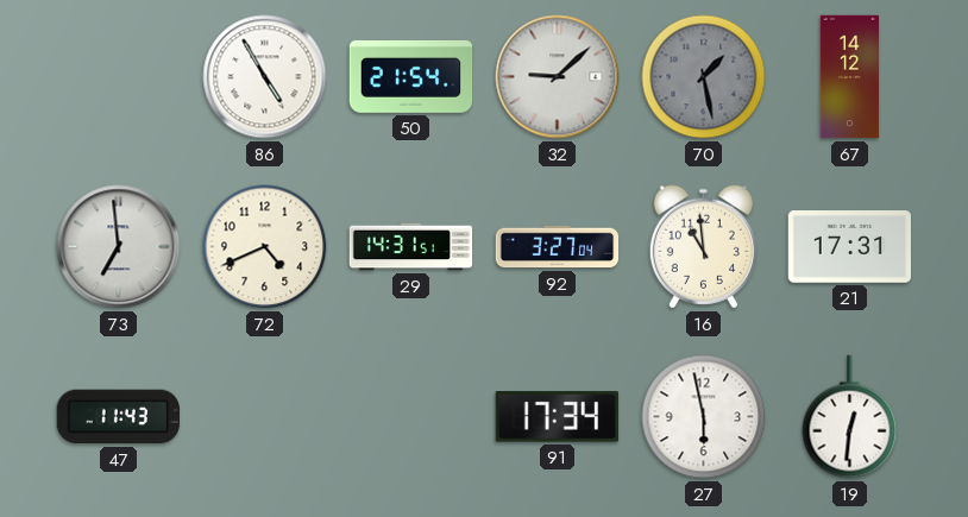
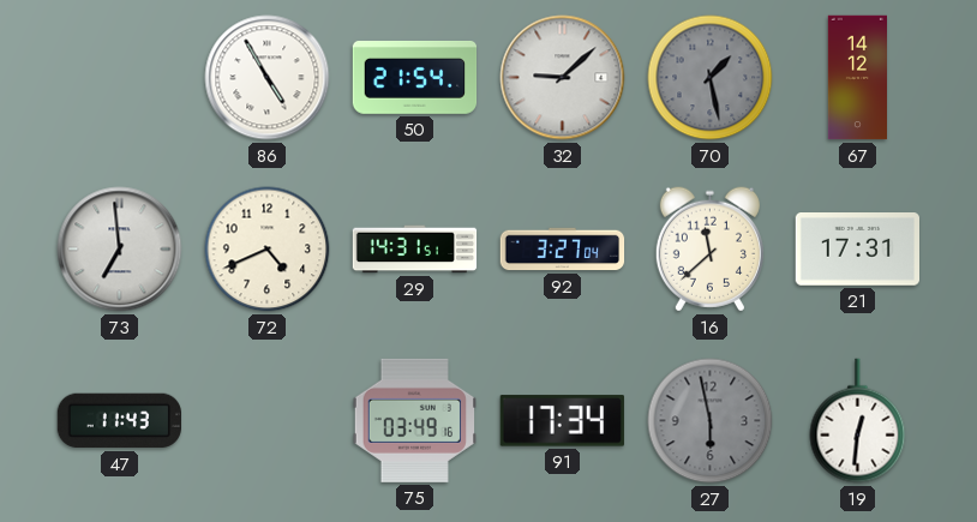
16: 10:59 -> 11:38
75: none -> 03:49
27 dial: white -> grey
